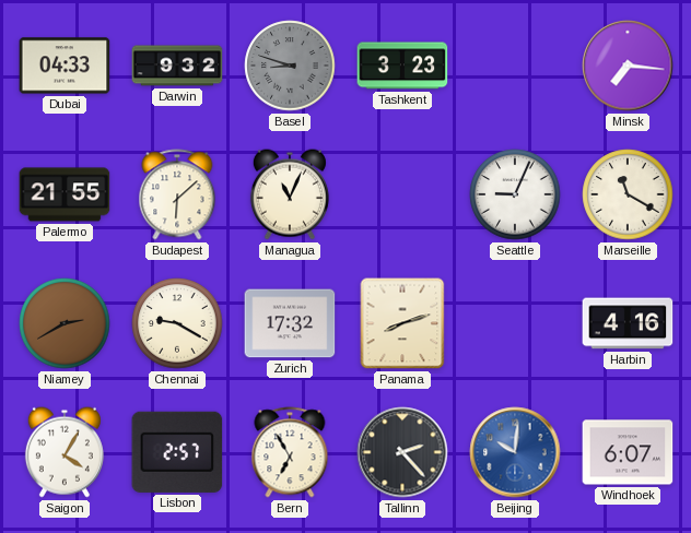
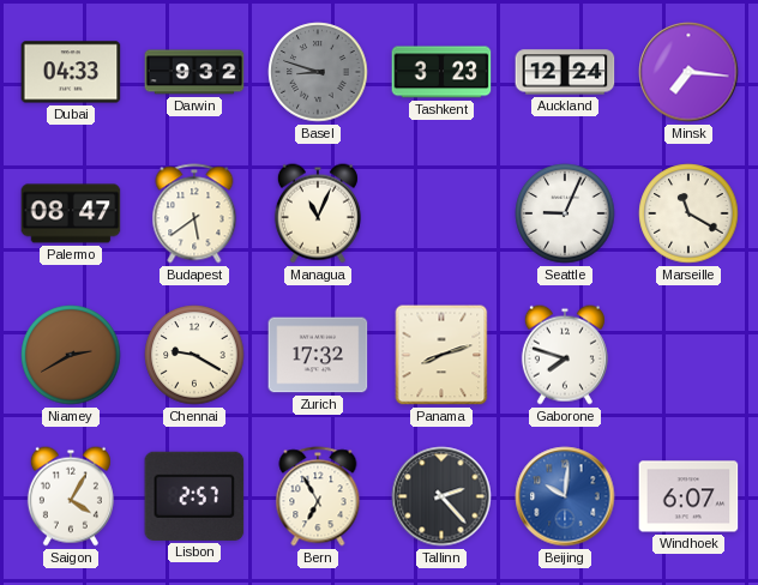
Auckland: none -> 12:24
Palermo: 21:55 -> 08:47
Budapest: 6:08 -> 5:39
Gaborone: none -> 7:48
Harbin: 4:16 -> none
